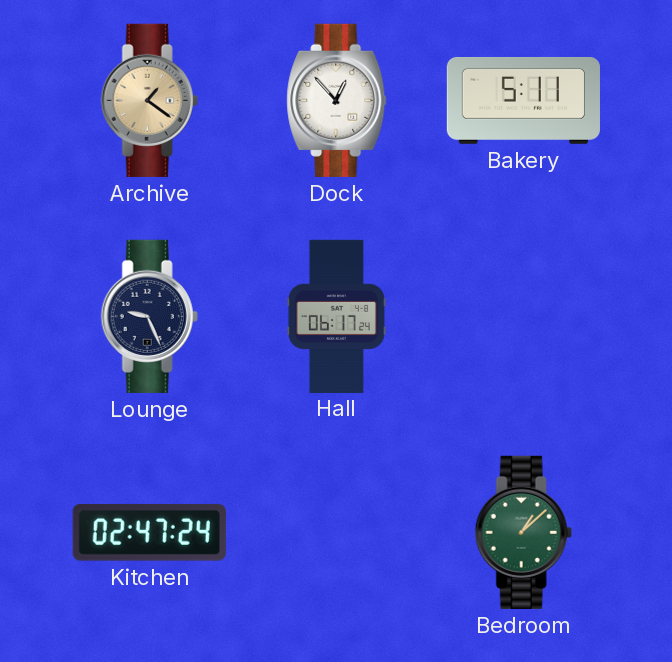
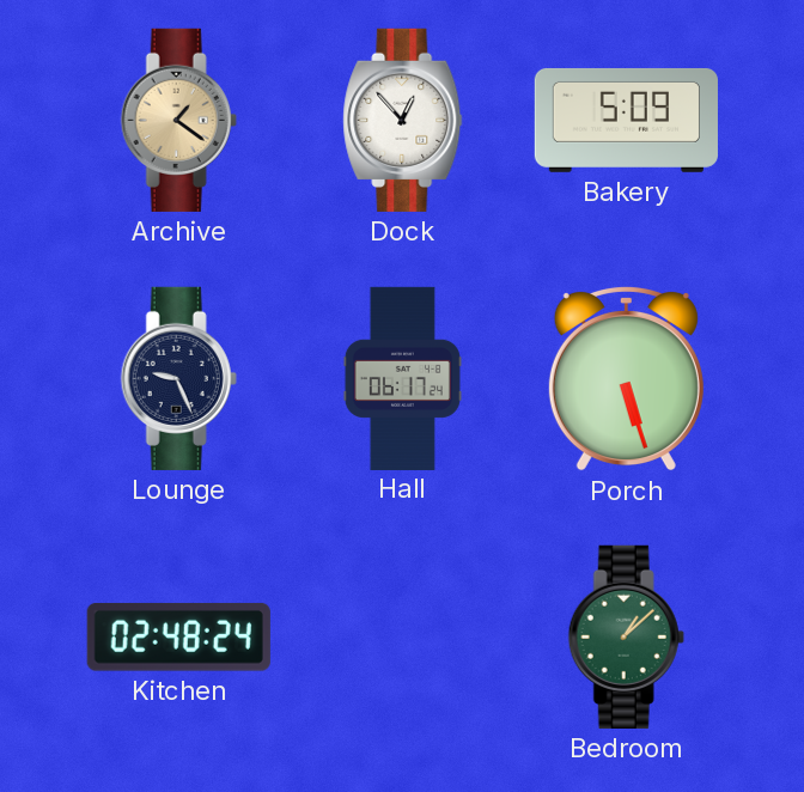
Bakery: 5:11 -> 5:09
Porch: none -> 5:27
Kitchen: 02:47 -> 02:48
